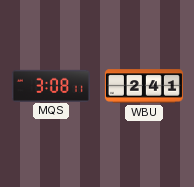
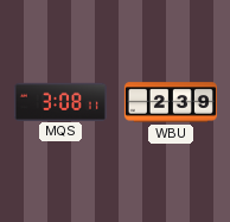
WBU: 2:41 -> 2:39
